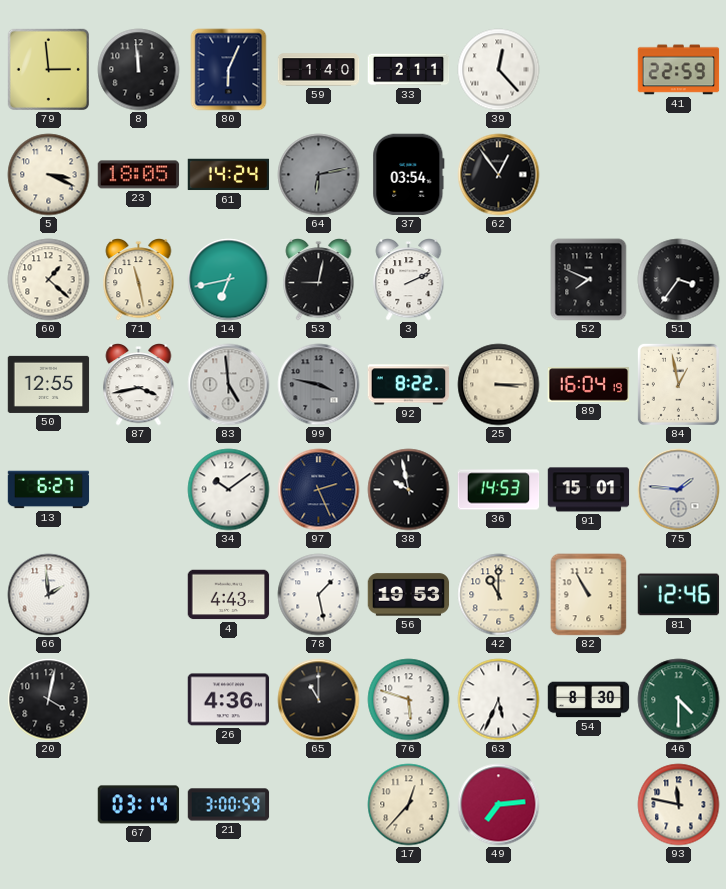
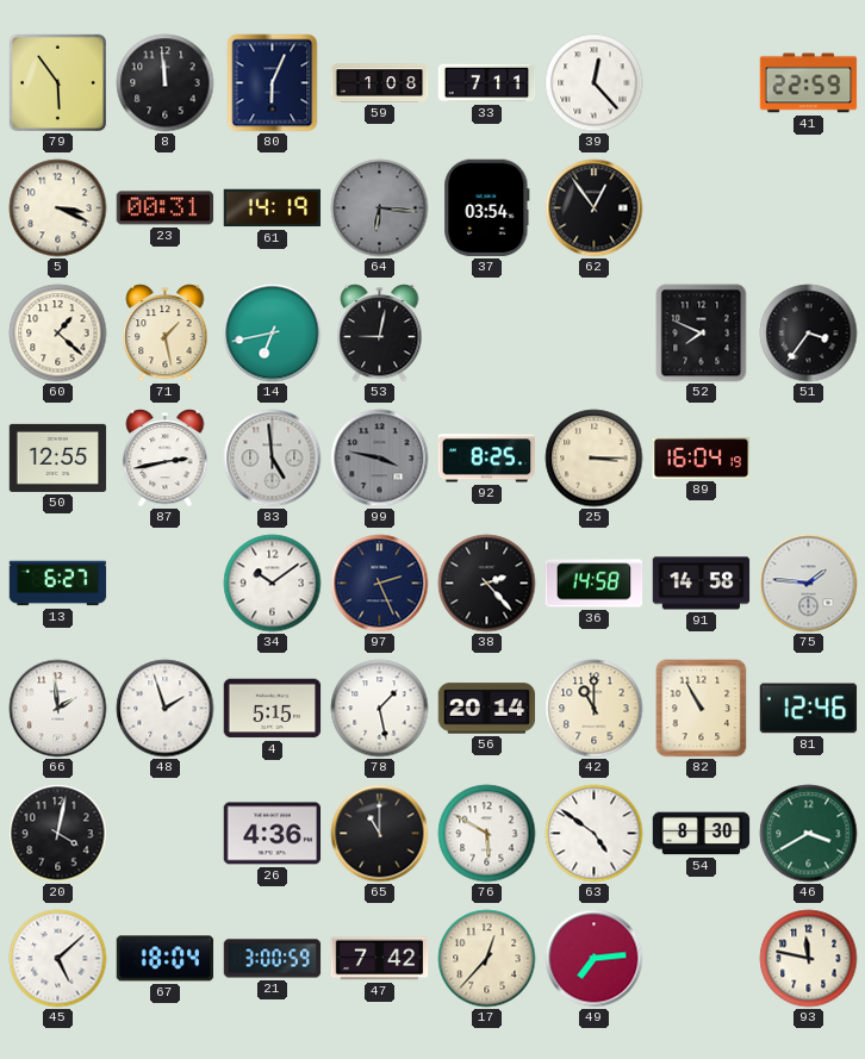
79: 2:59 -> 5:54
59: 1:40 -> 1:08
33: 2:11 -> 7:11
23: 18:05 -> 00:31
61: 14:24 -> 14:19
64: 6:13 -> 6:16
71: 11:28 -> 1:28
3: 2:11 -> none
87: 3:43 -> 2:43
92: 8:22 -> 8:25
84: 12:58 -> none
38: 9:58 -> 2:23
36: 14:53 -> 14:58
91: 15:01 -> 14:58
48: none -> 1:57
4: 4:43 -> 5:15
56: 19:53 -> 20:14
76: 5:48 -> 5:50
63: 5:34 -> 4:51
46: 4:30 -> 3:40
45: none -> 5:08
67: 03:14 -> 18:04
47: none -> 7:42
